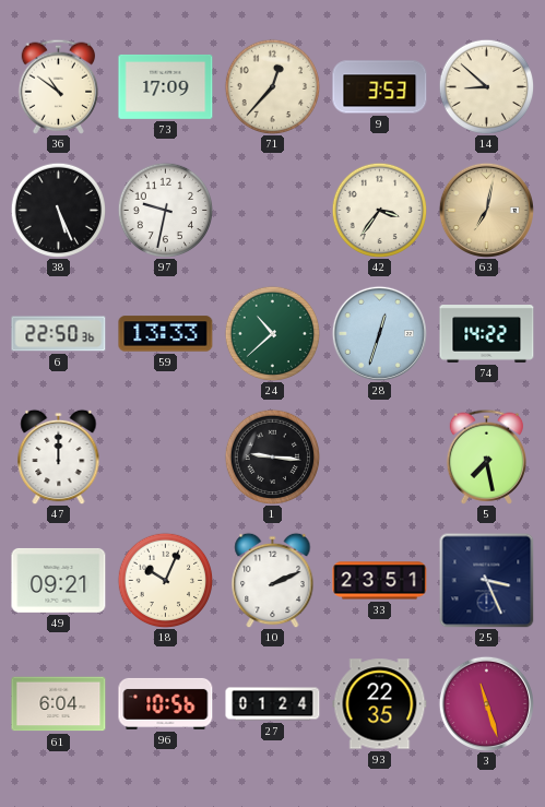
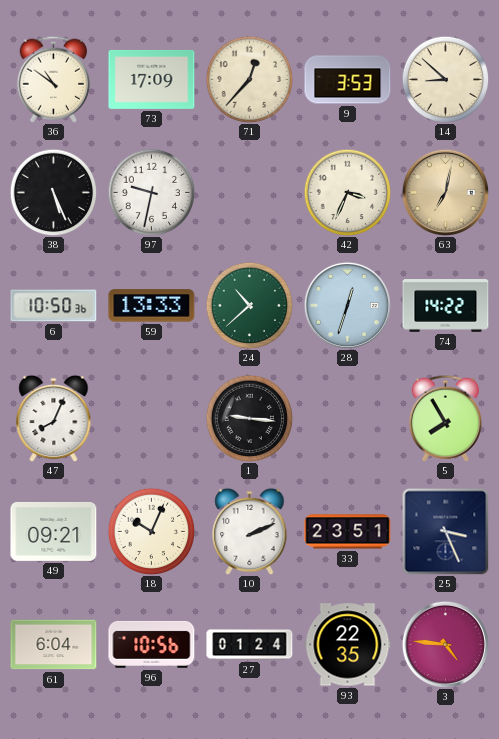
42: 3:36 -> 3:34
6: 22:50 -> 10:50
47: 12:00 -> 8:04
5: 7:28 -> 7:55
3: 11:27 -> 4:46
